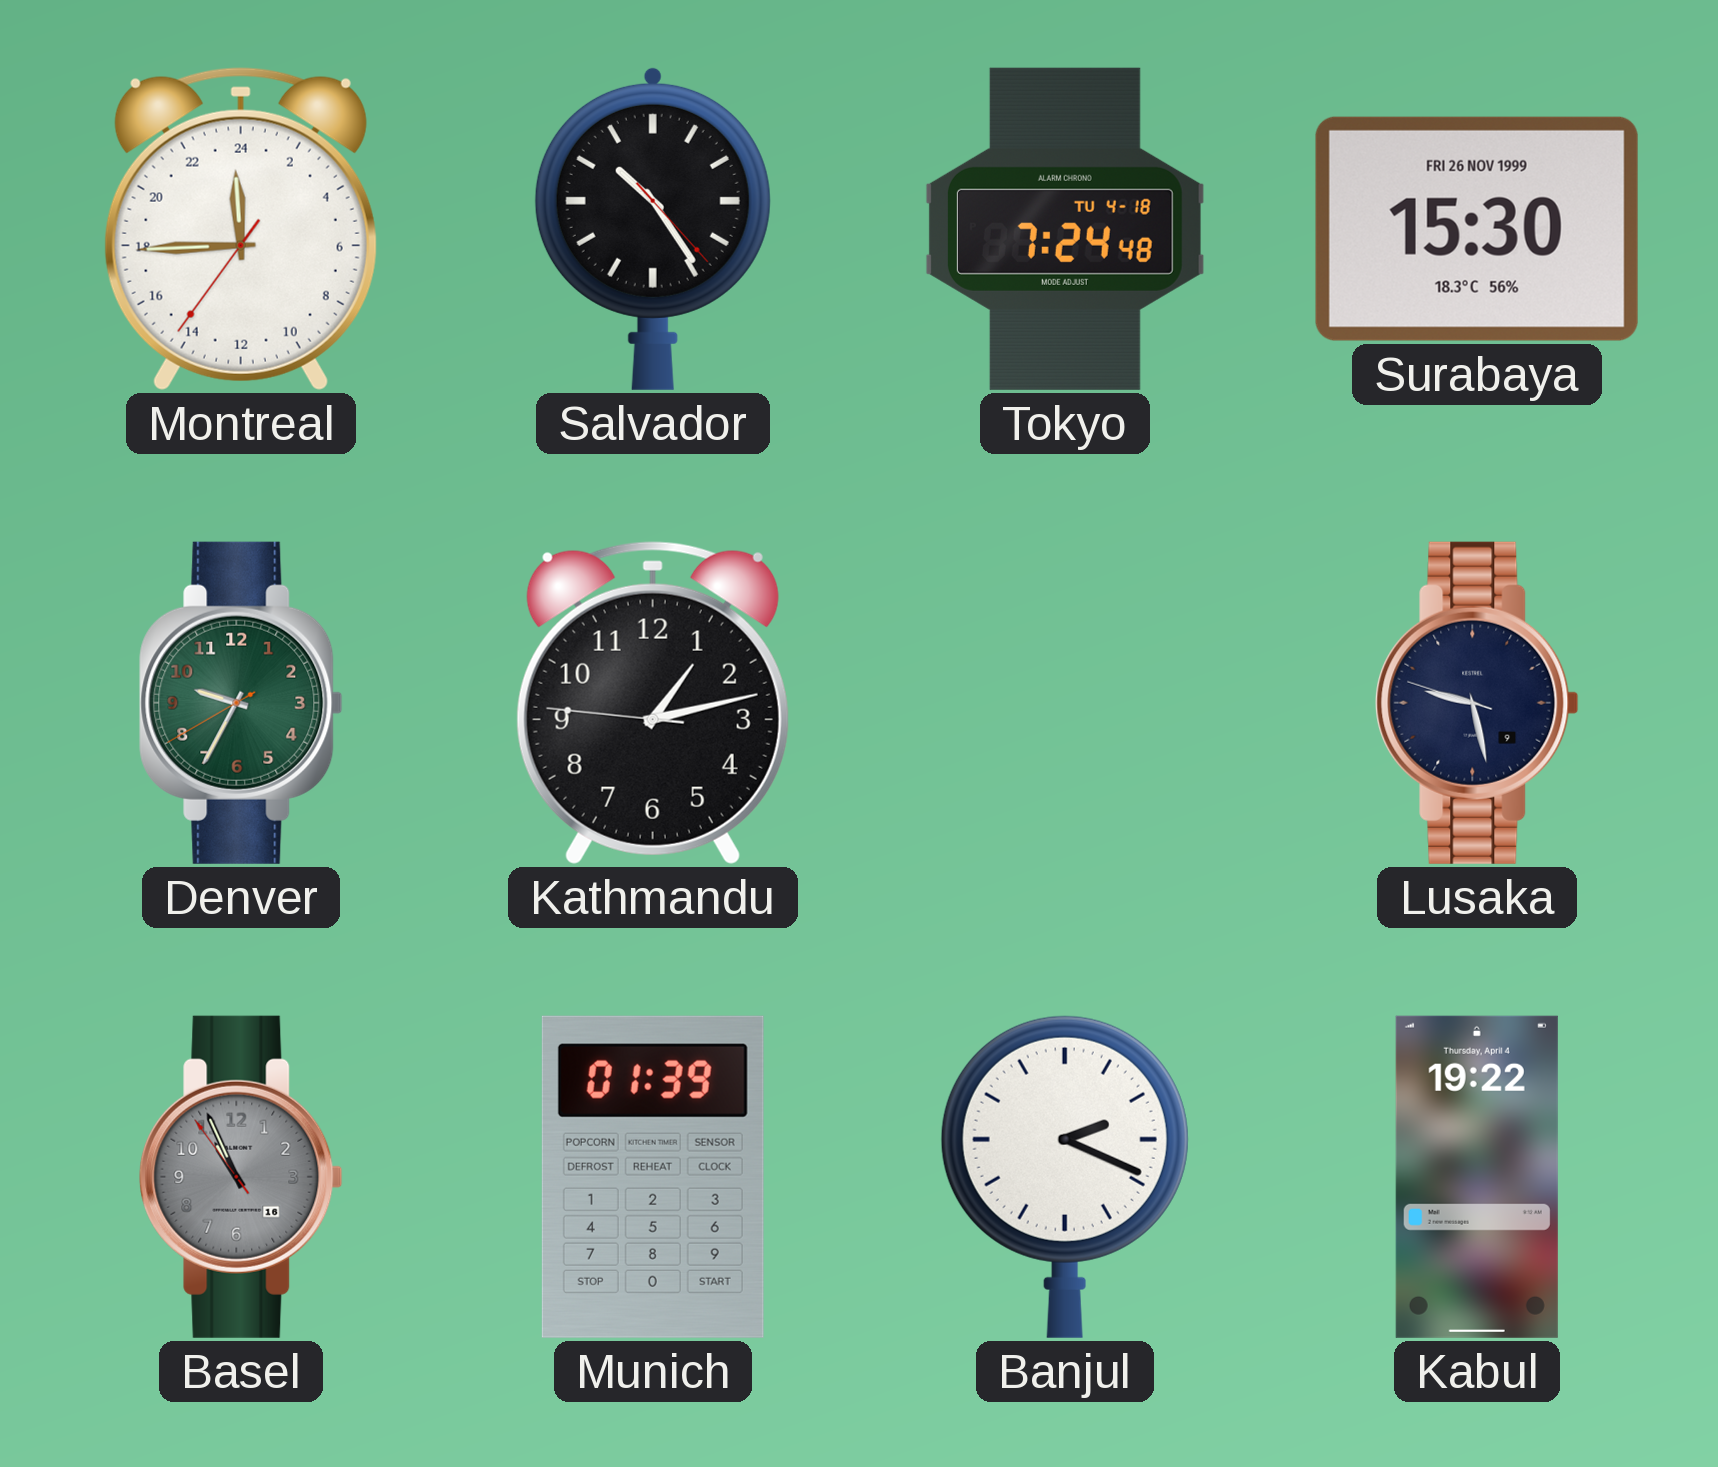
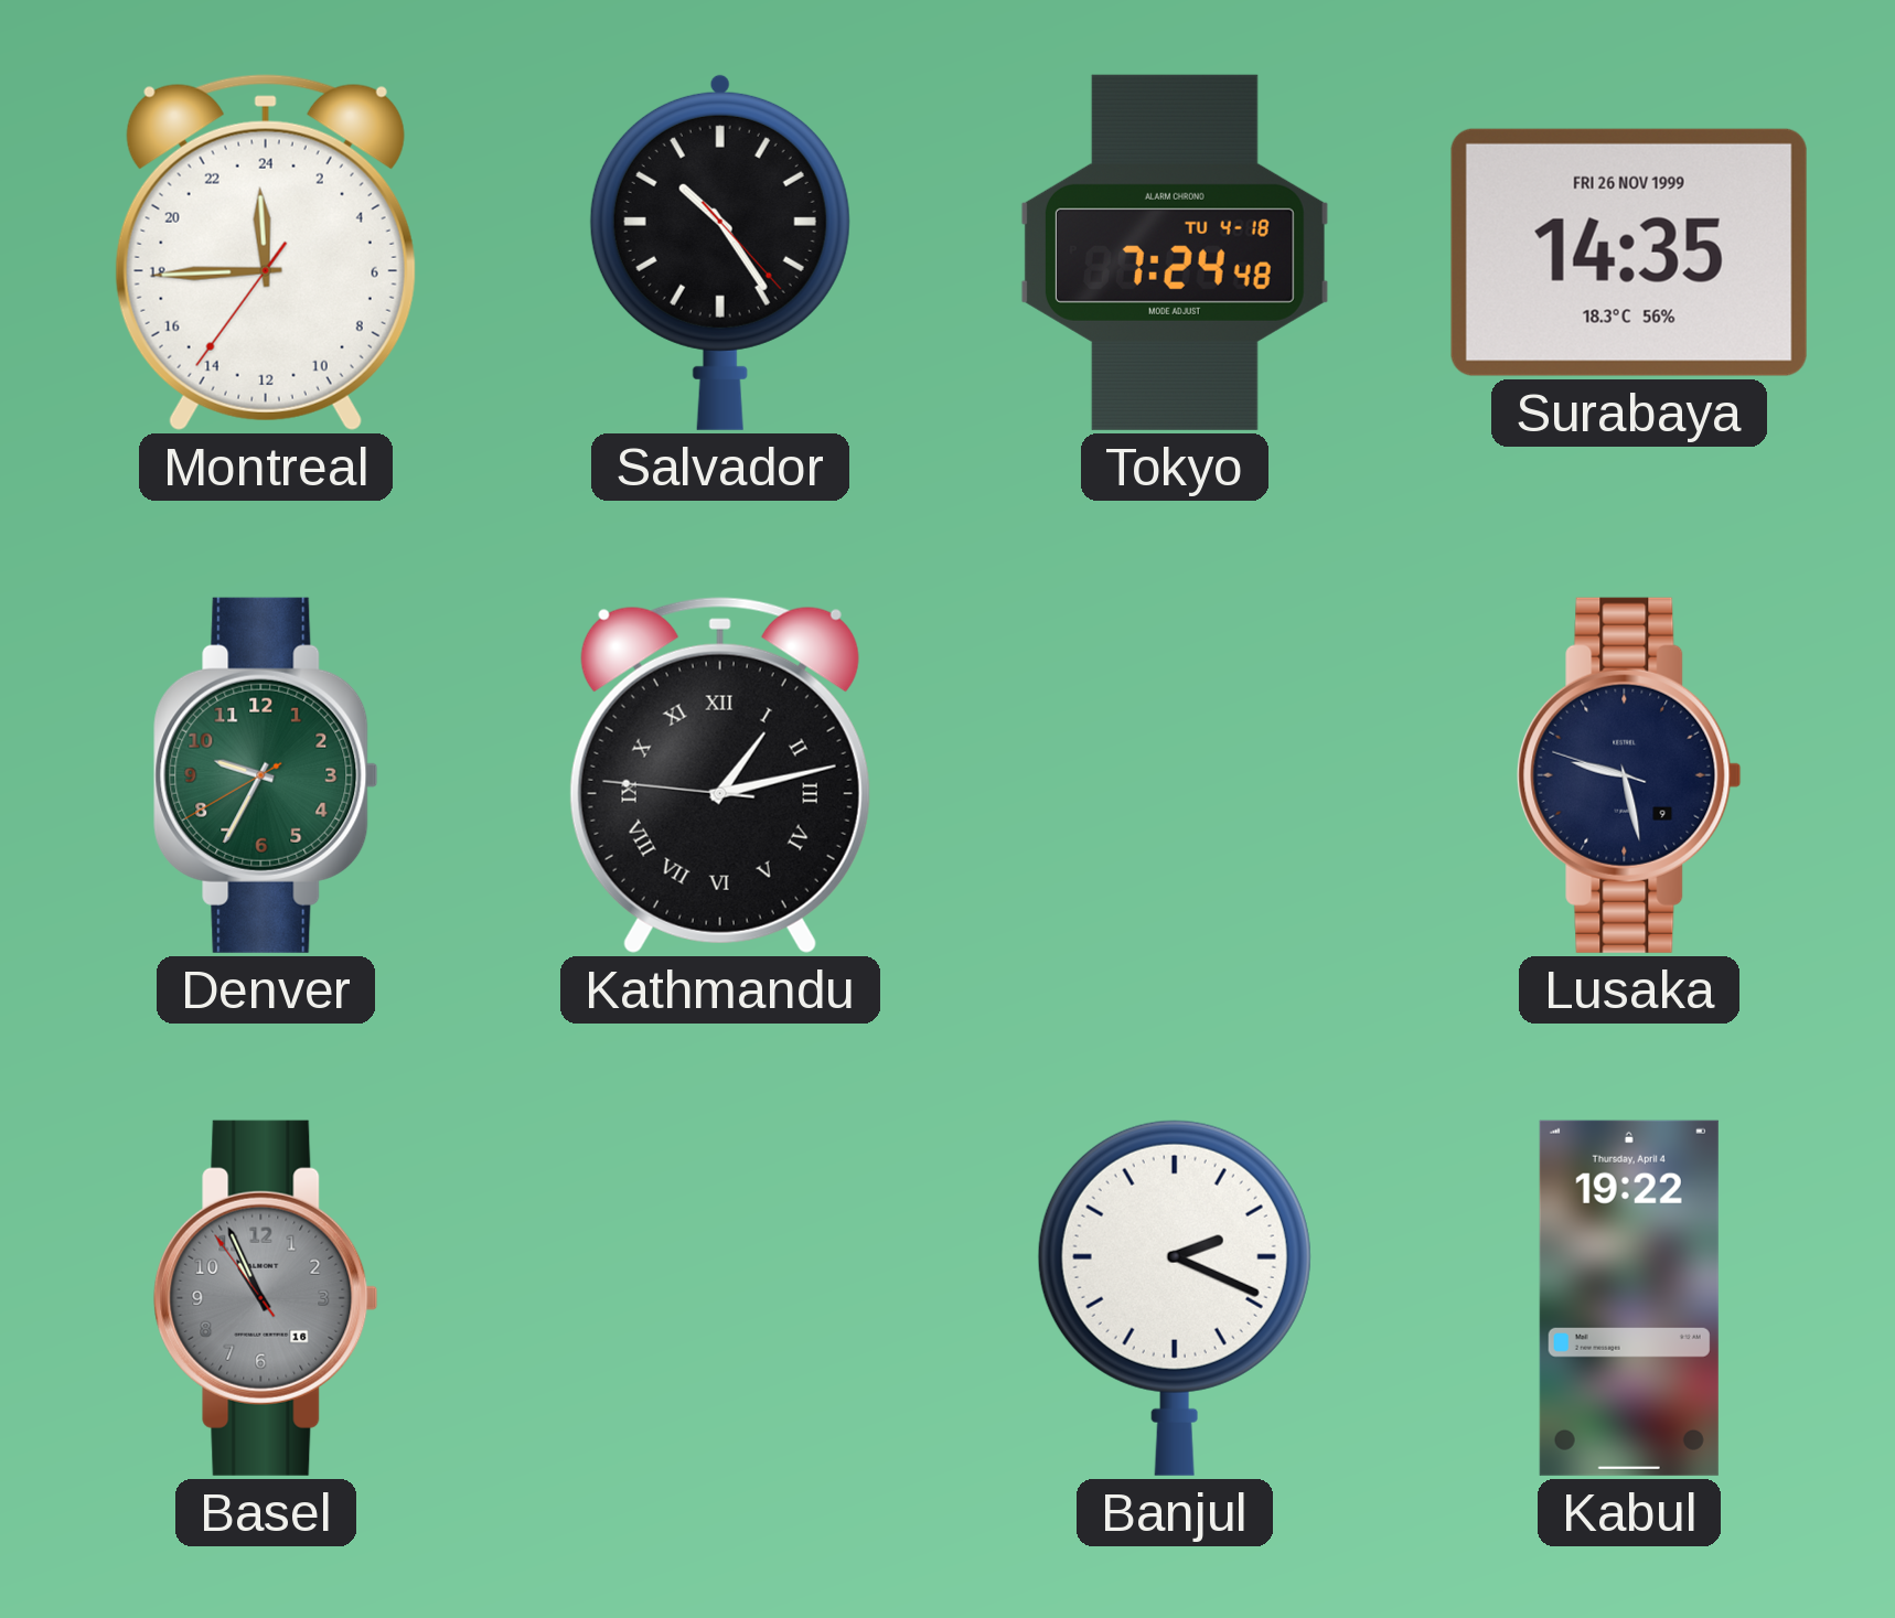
Surabaya: 15:30 -> 14:35
Kathmandu numerals: Arabic -> Roman
Munich: 01:39 -> none
